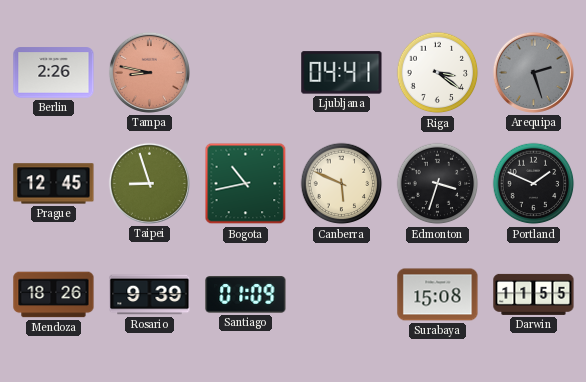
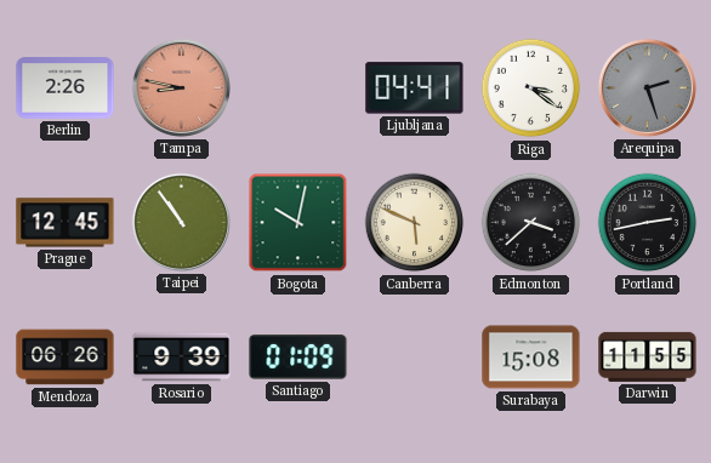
Taipei: 8:57 -> 10:54
Bogota: 10:43 -> 10:02
Edmonton: 3:33 -> 3:38
Portland: 1:49 -> 2:43
Mendoza: 18:26 -> 06:26
